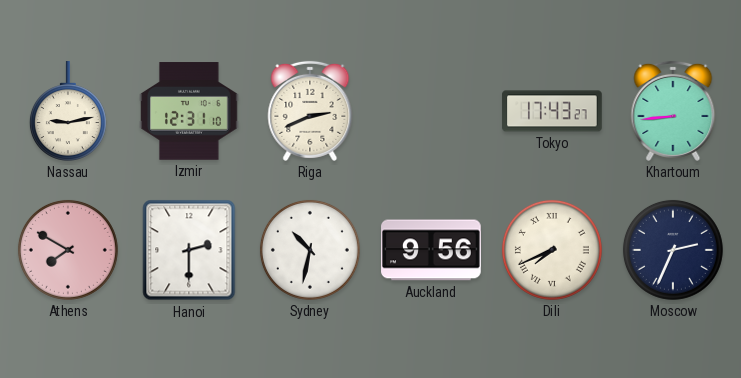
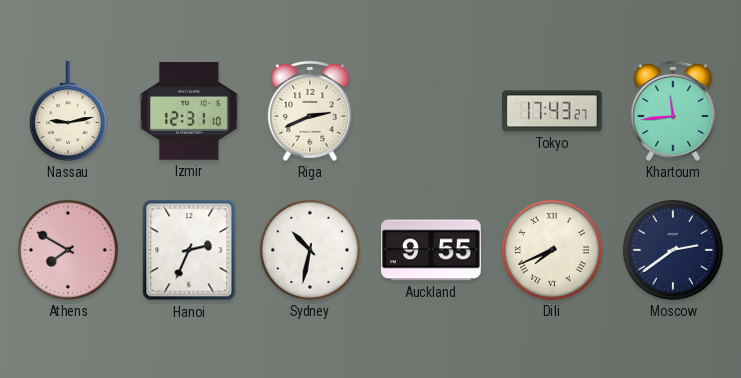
Khartoum: 8:44 -> 11:44
Hanoi: 2:30 -> 2:34
Auckland: 9:56 -> 9:55
Moscow: 2:34 -> 2:39
